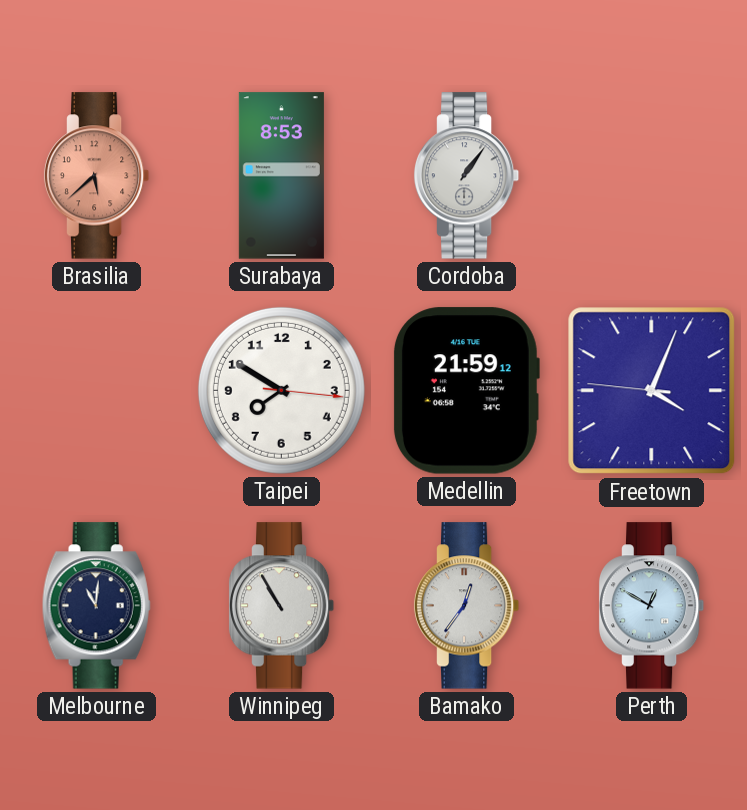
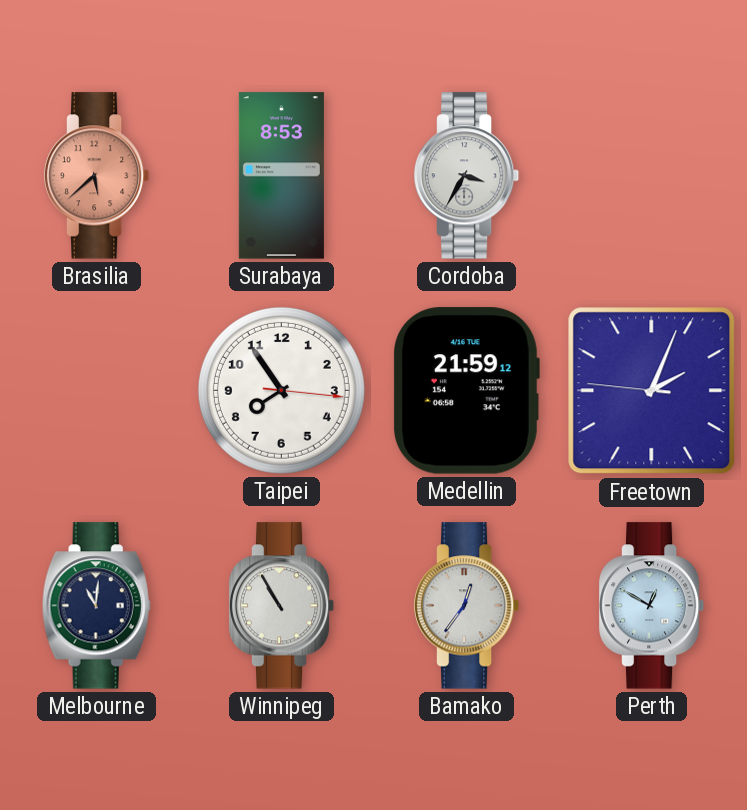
Cordoba: 1:06 -> 3:35
Taipei: 7:50 -> 7:54
Freetown: 4:03 -> 2:03
